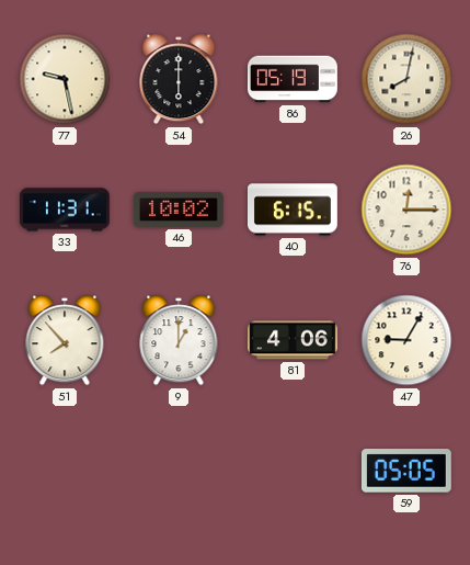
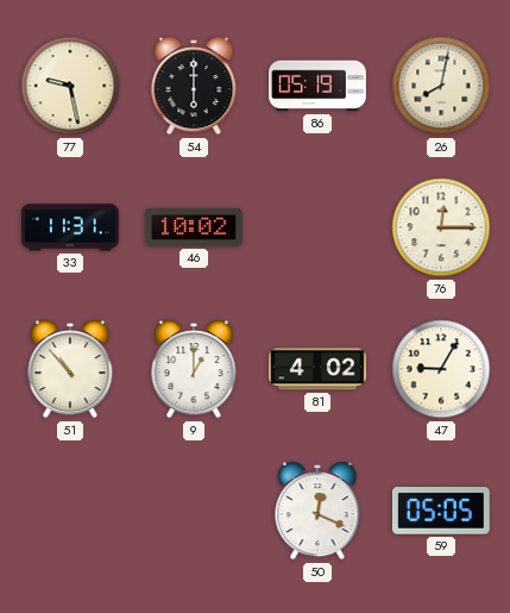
40: 6:15 -> none
51: 7:53 -> 10:53
81: 4:06 -> 4:02
50: none -> 12:19
